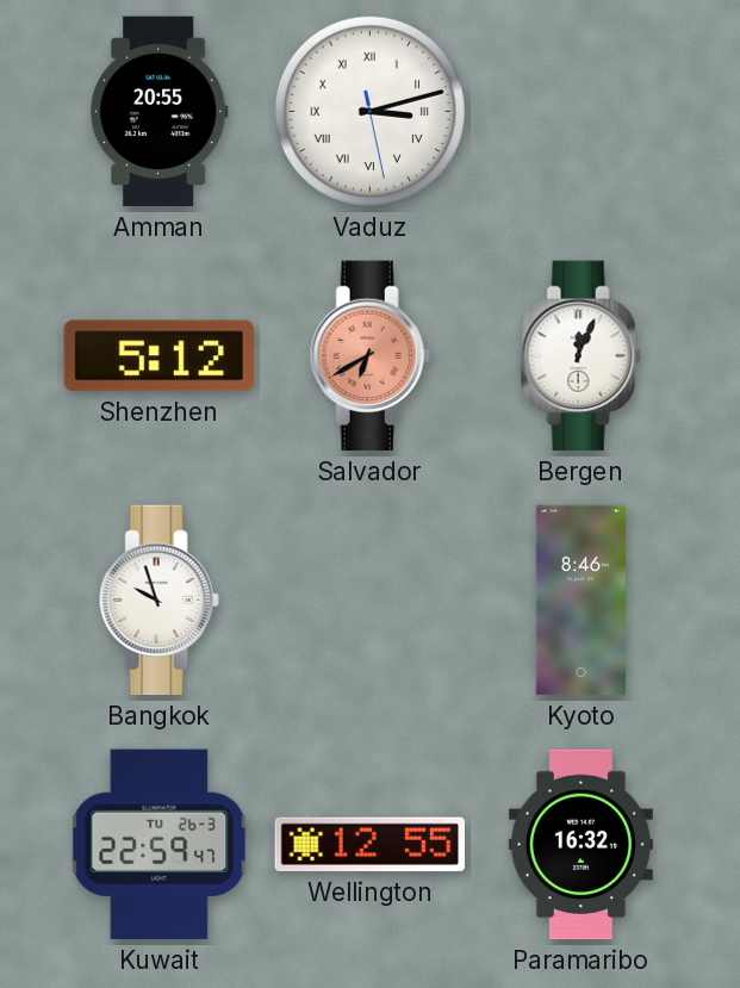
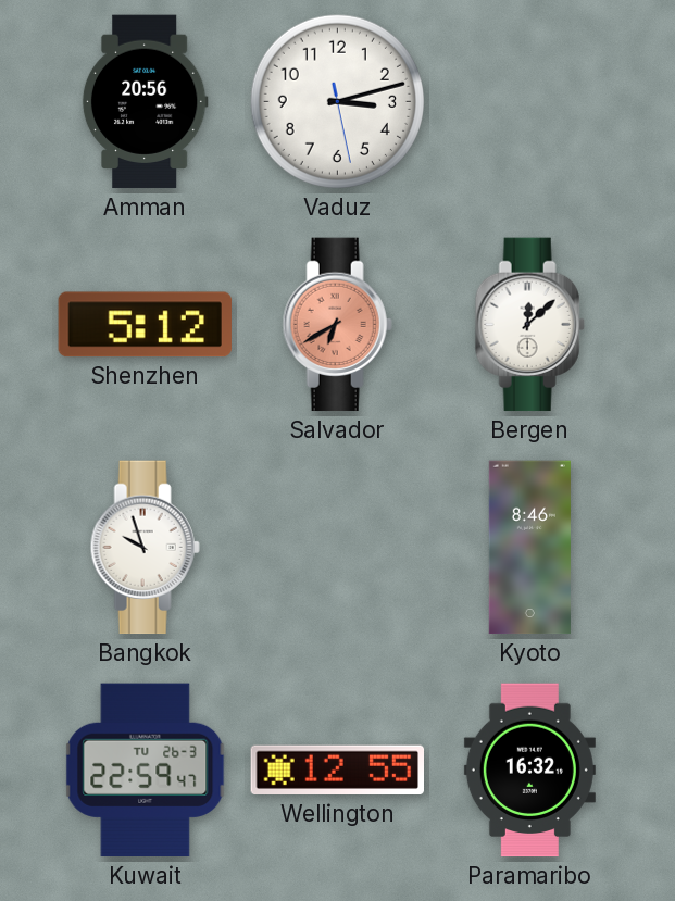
Amman: 20:55 -> 20:56
Vaduz numerals: Roman -> Arabic
Bergen: 12:04 -> 12:08
